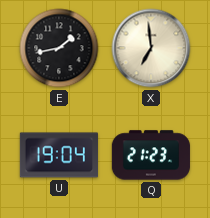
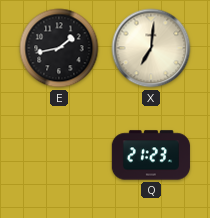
X: 6:59 -> 7:01
U: 19:04 -> none
